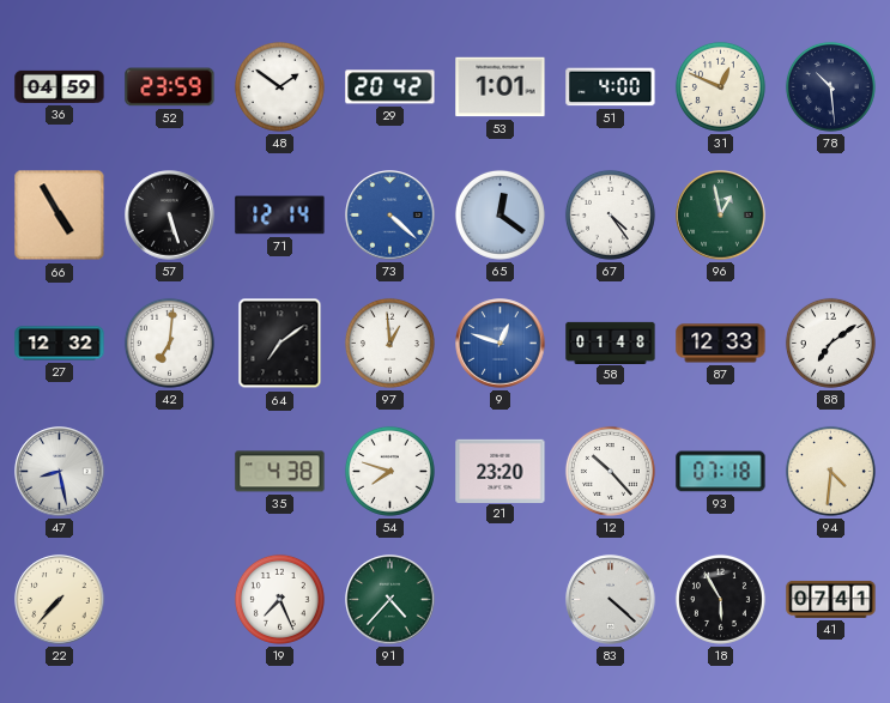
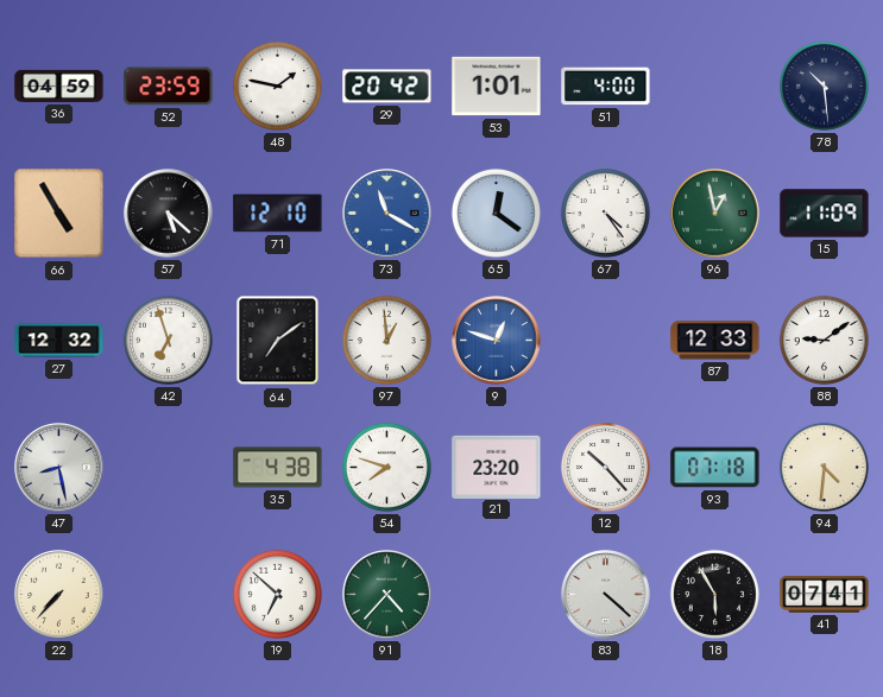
48: 1:51 -> 1:47
31: 12:49 -> none
57: 5:27 -> 5:22
71: 12:14 -> 12:10
73: 4:22 -> 11:20
15: none -> 11:09
42: 7:01 -> 6:57
58: 01:48 -> none
88: 7:09 -> 9:09
19: 7:26 -> 6:52
